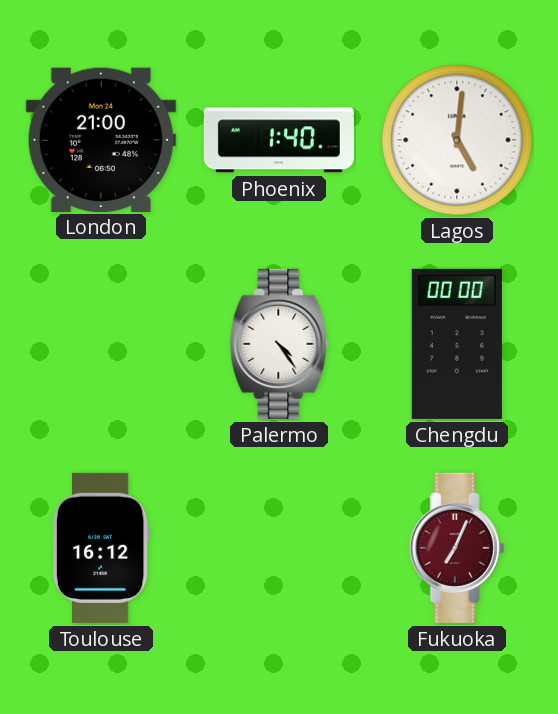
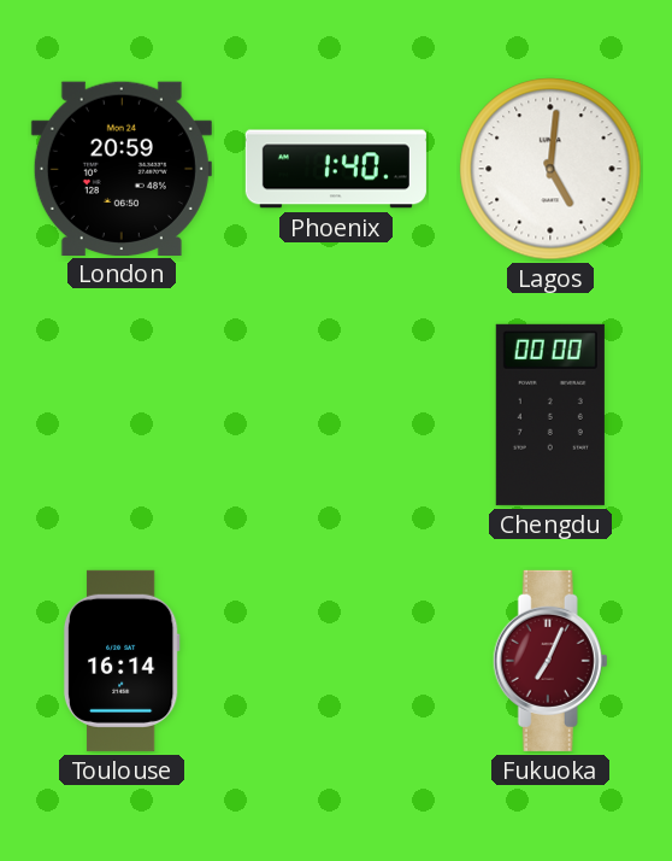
London: 21:00 -> 20:59
Palermo: 4:24 -> none
Toulouse: 16:12 -> 16:14
